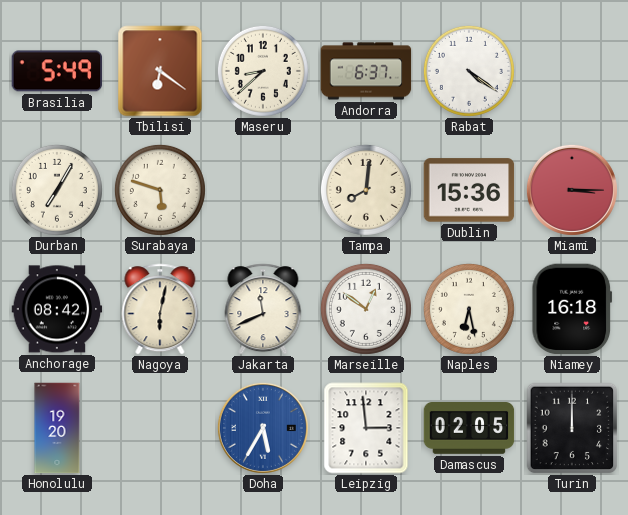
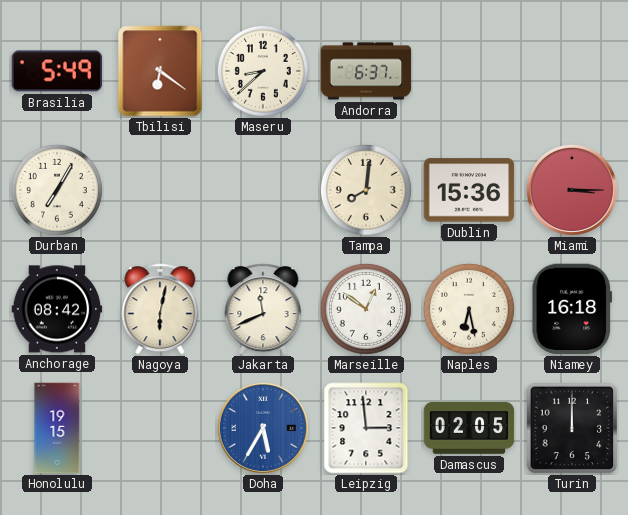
Rabat: 4:21 -> none
Surabaya: 5:48 -> none
Honolulu: 19:20 -> 19:15
